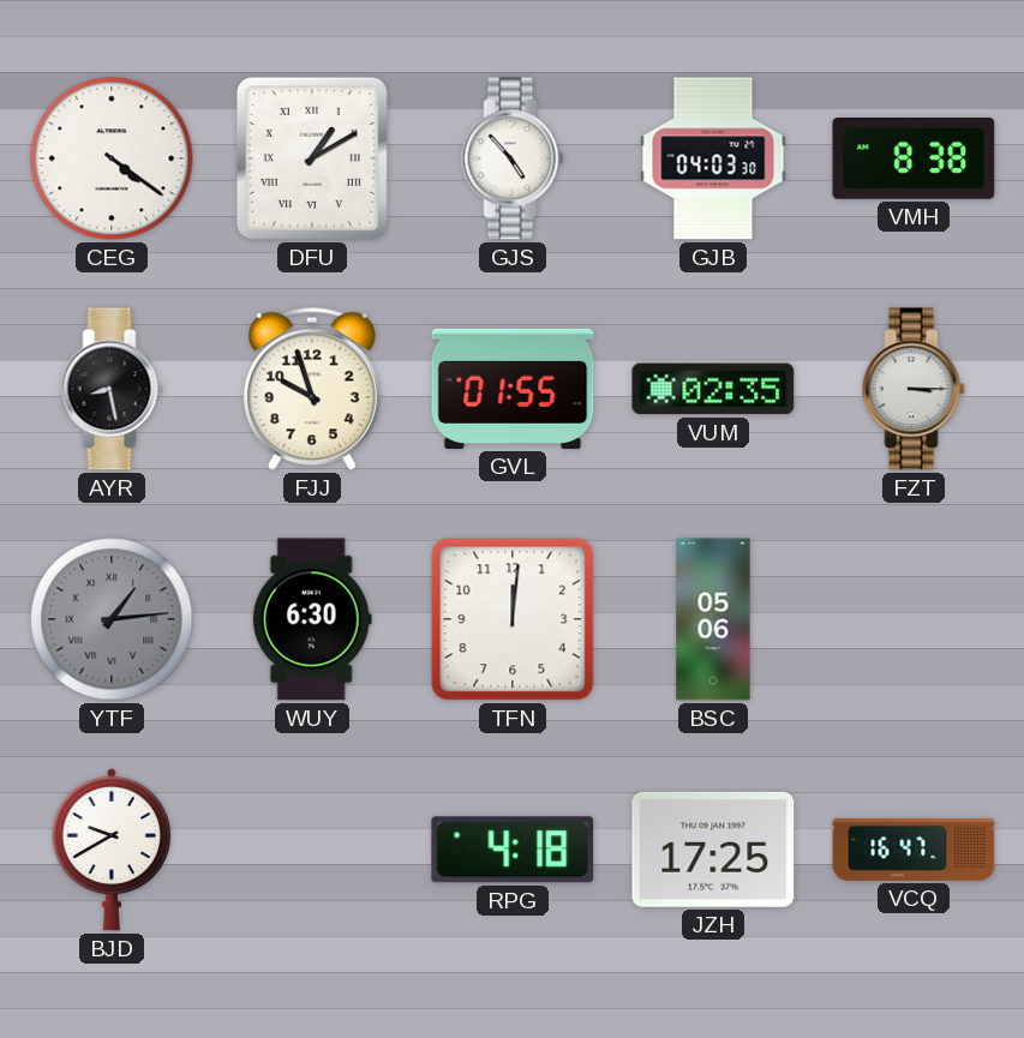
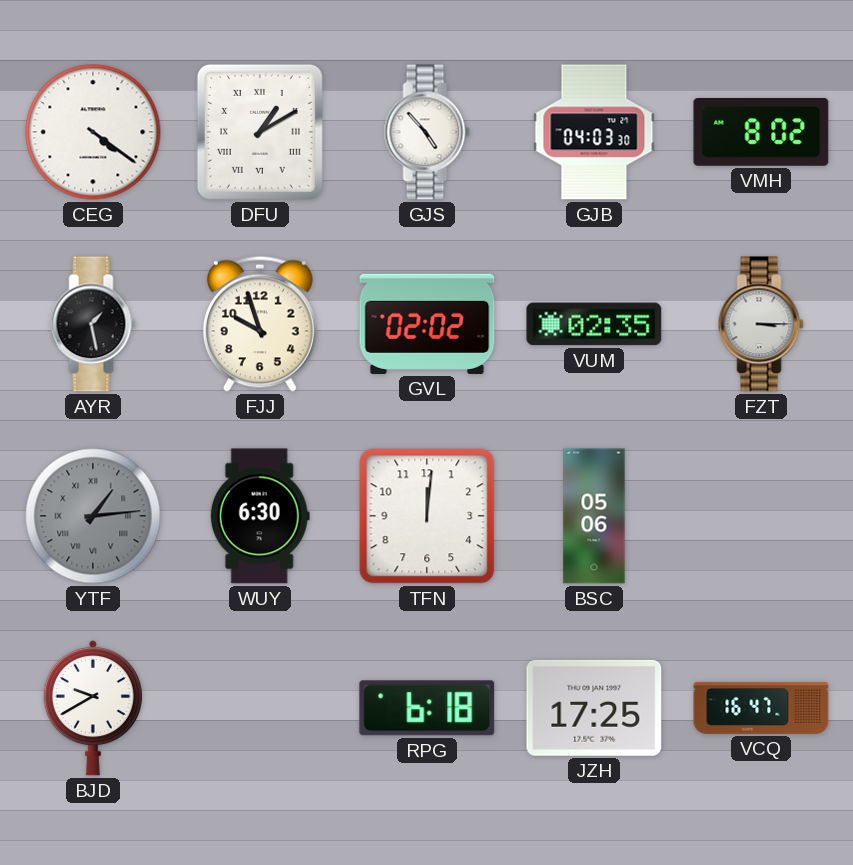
VMH: 8:38 -> 8:02
AYR: 8:28 -> 1:28
GVL: 01:55 -> 02:02
RPG: 4:18 -> 6:18
